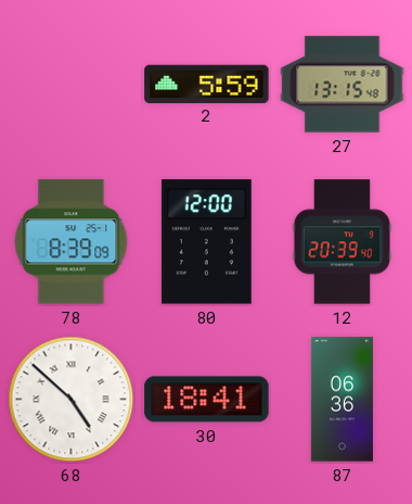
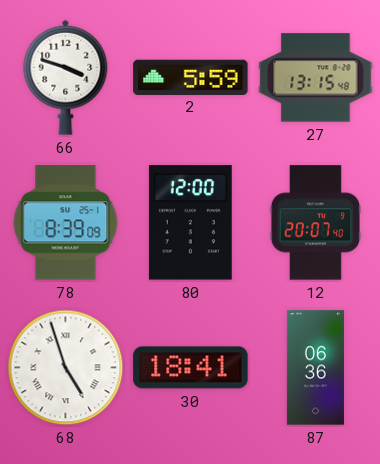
66: none -> 3:48
12: 20:39 -> 20:07
68: 4:52 -> 4:57
